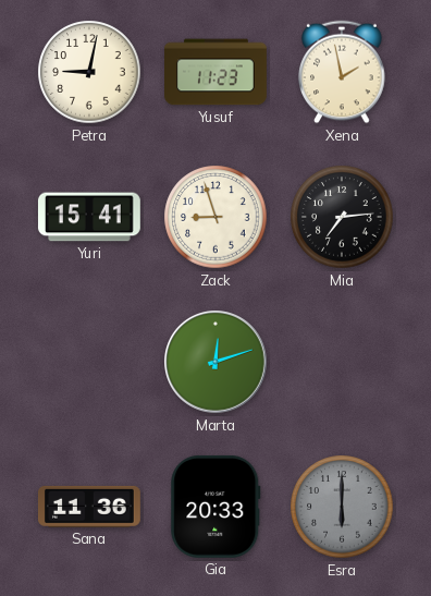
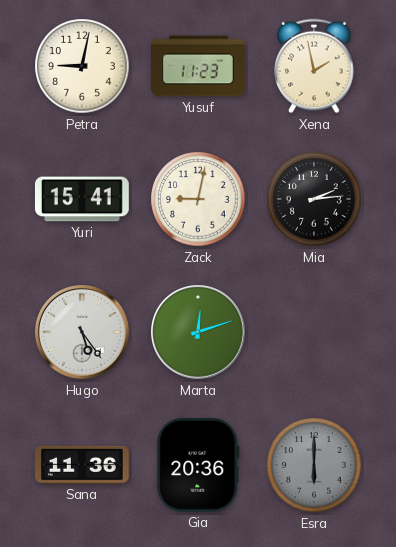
Zack: 8:57 -> 9:02
Mia: 7:14 -> 2:14
Hugo: none -> 5:24
Gia: 20:33 -> 20:36
